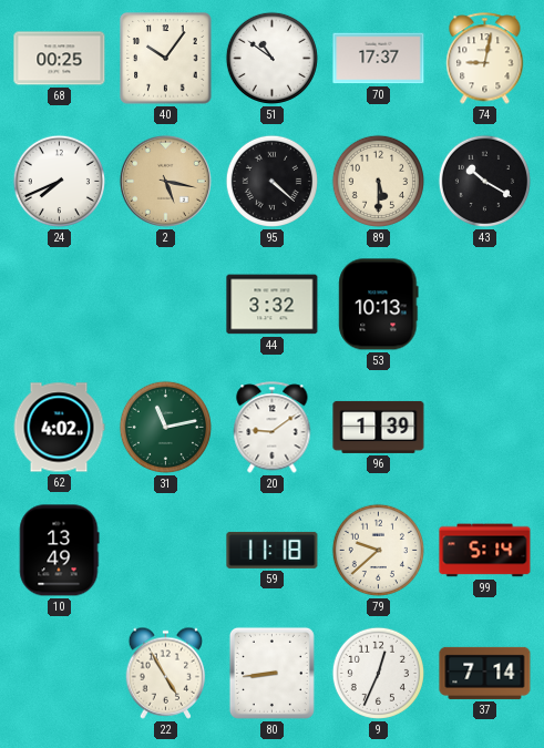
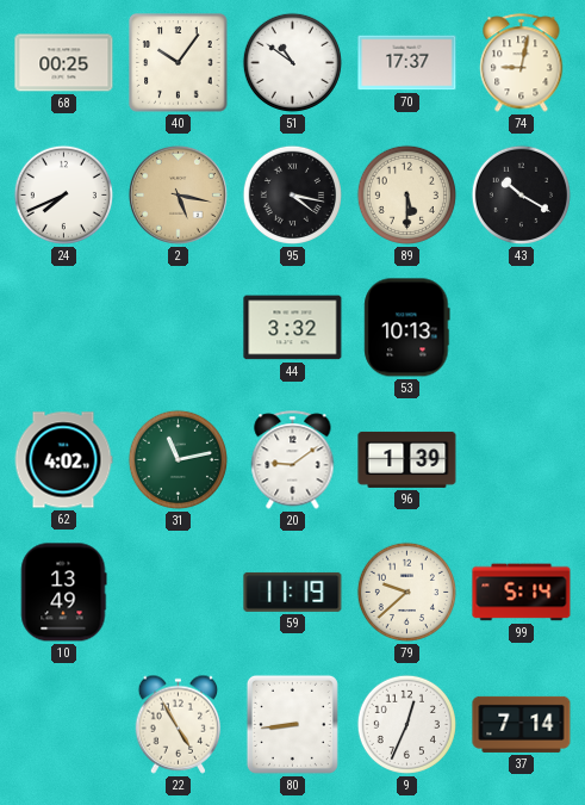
95: 4:22 -> 4:17
59: 11:18 -> 11:19
